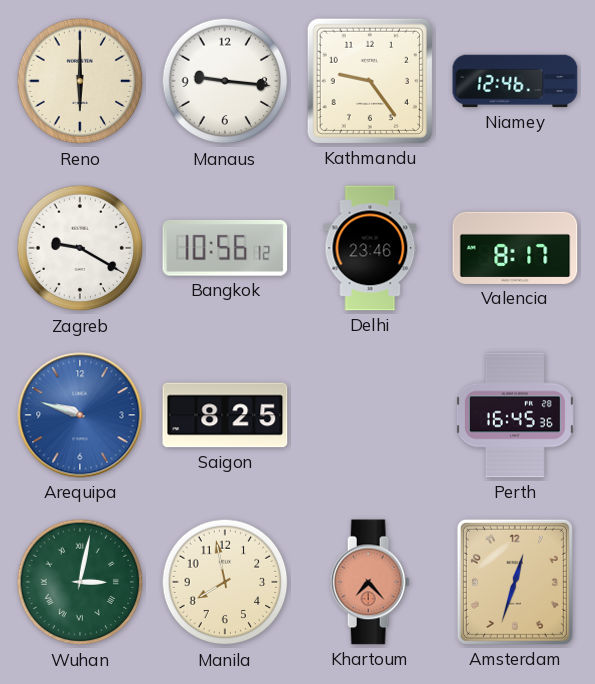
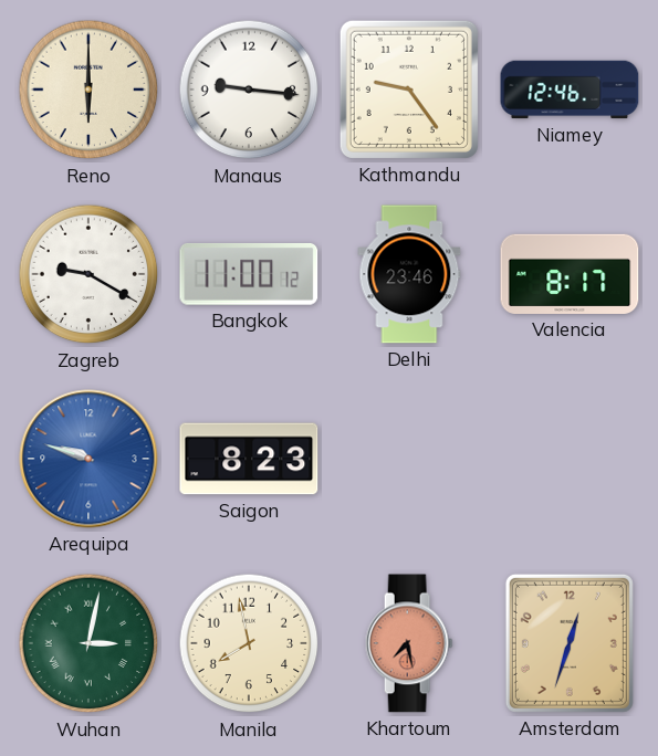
Bangkok: 10:56 -> 11:00
Saigon: 8:25 -> 8:23
Perth: 16:45 -> none
Khartoum: 7:23 -> 7:28
